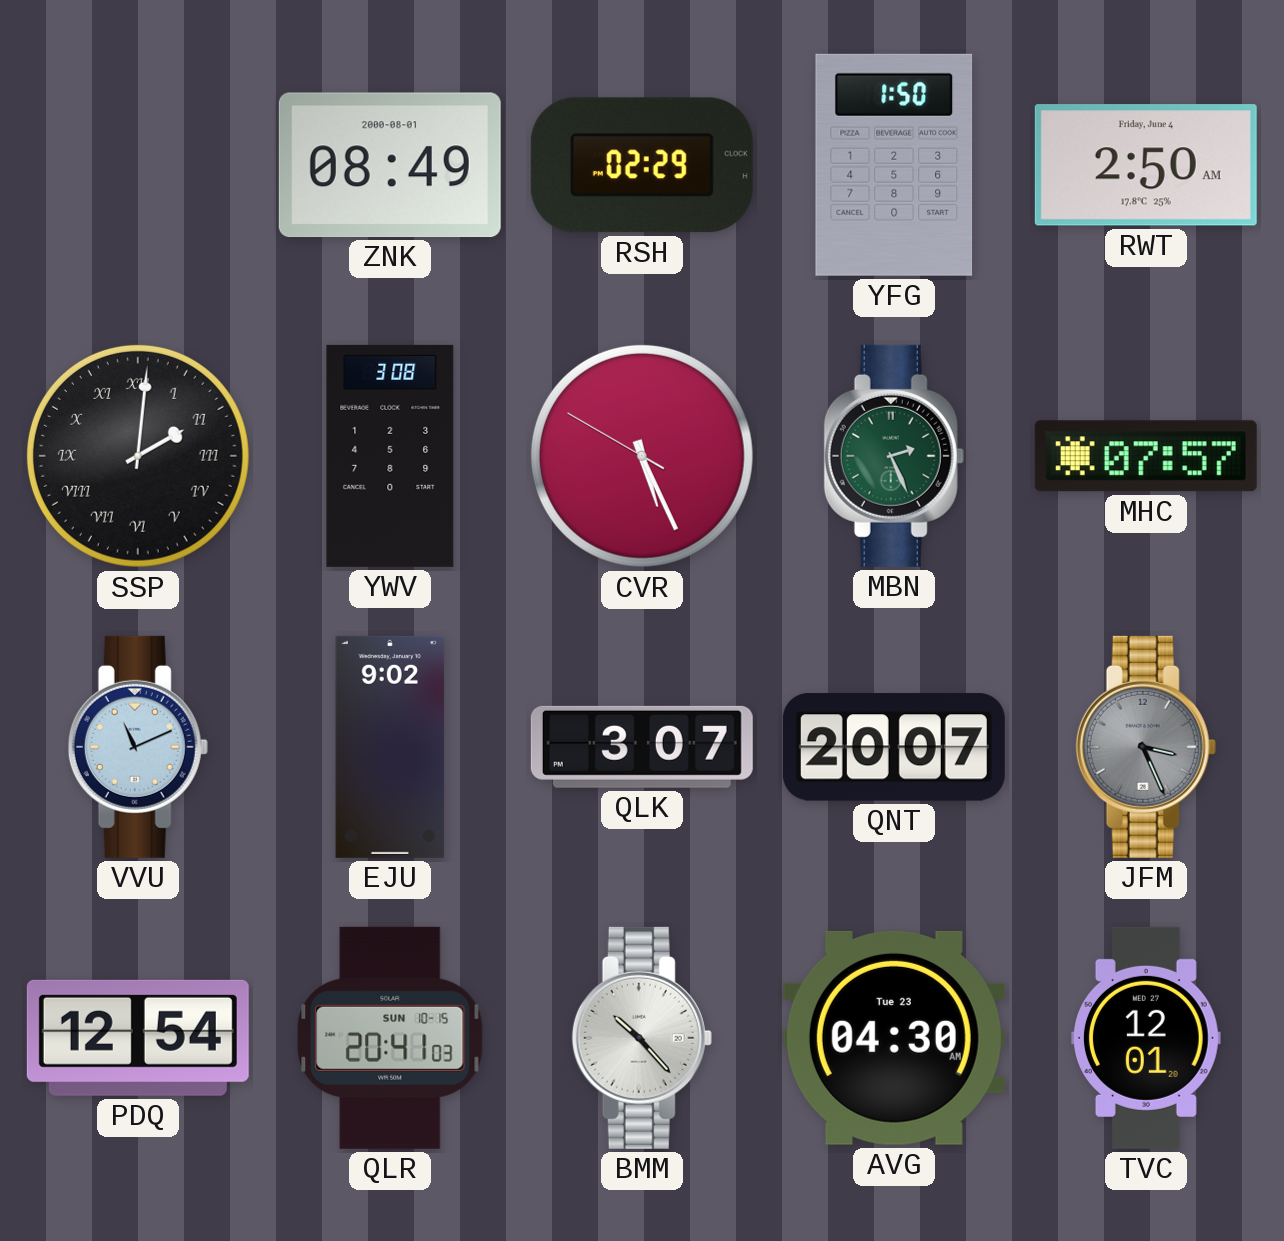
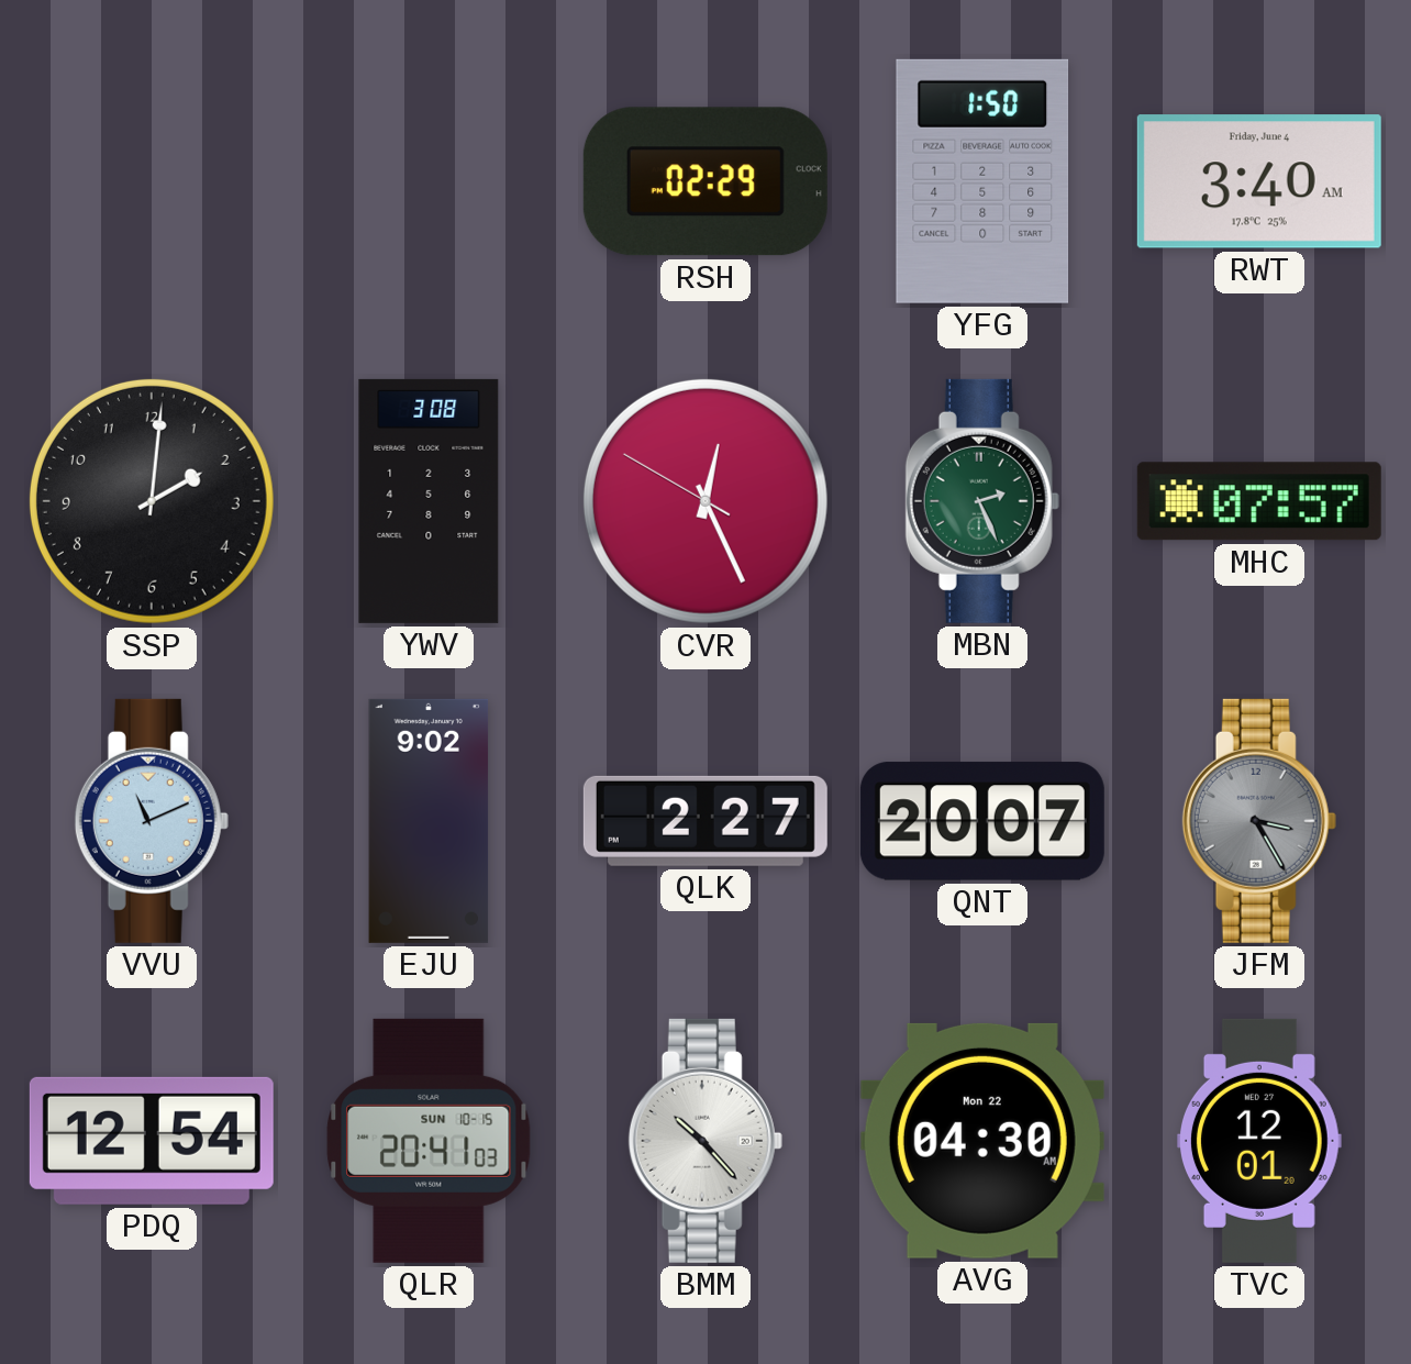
ZNK: 08:49 -> none
RWT: 2:50 -> 3:40
SSP numerals: Roman -> Arabic
CVR: 5:25 -> 12:25
QLK: 3:07 -> 2:27
JFM: 3:26 -> 3:25
AVG date: Tue 23 -> Mon 22
